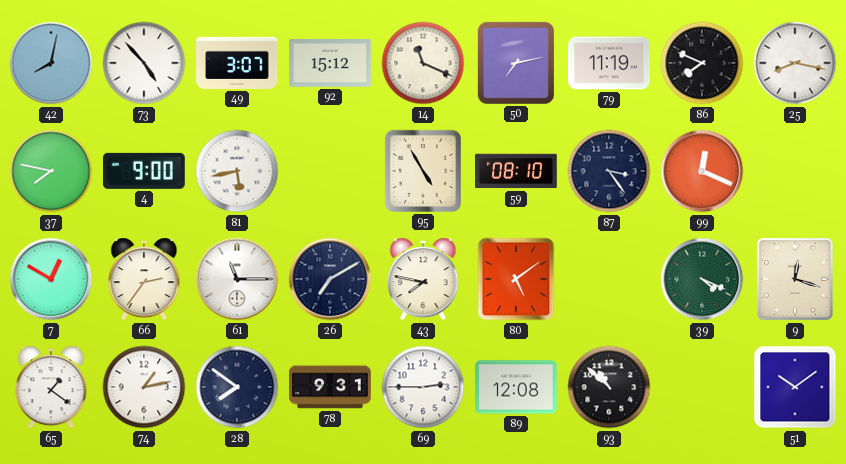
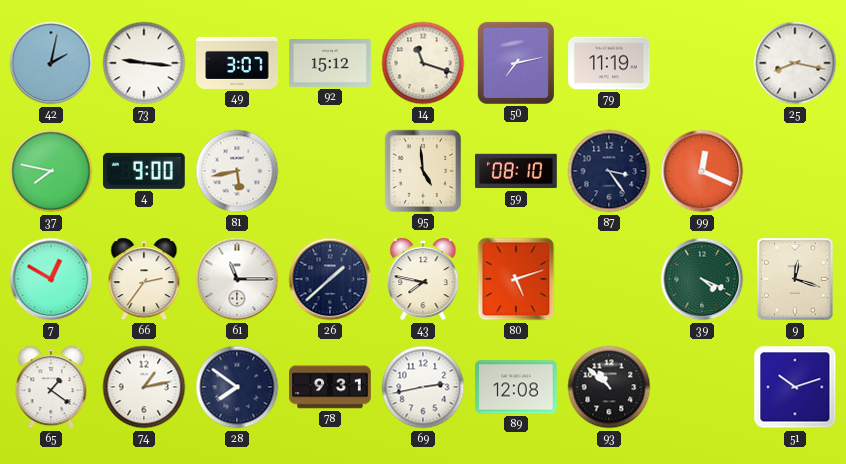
42: 8:02 -> 2:02
73: 4:53 -> 9:16
14: 11:19 -> 11:18
86: 7:49 -> none
95: 4:55 -> 4:59
26: 7:10 -> 1:38
80: 5:09 -> 5:12
69: 2:45 -> 2:43
51: 10:09 -> 10:12
